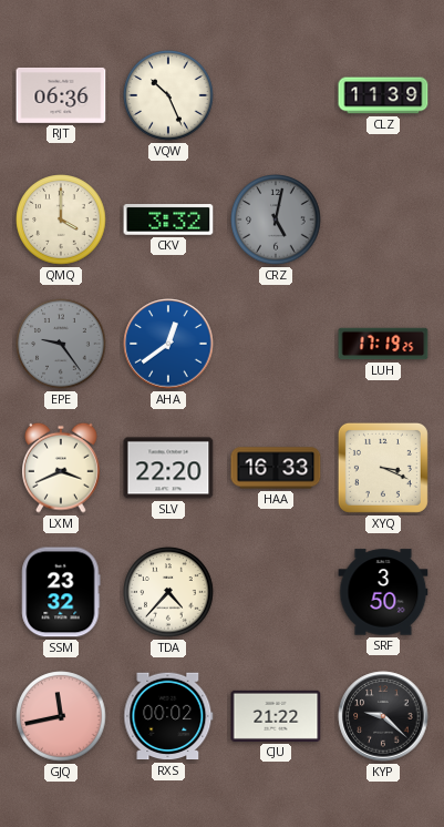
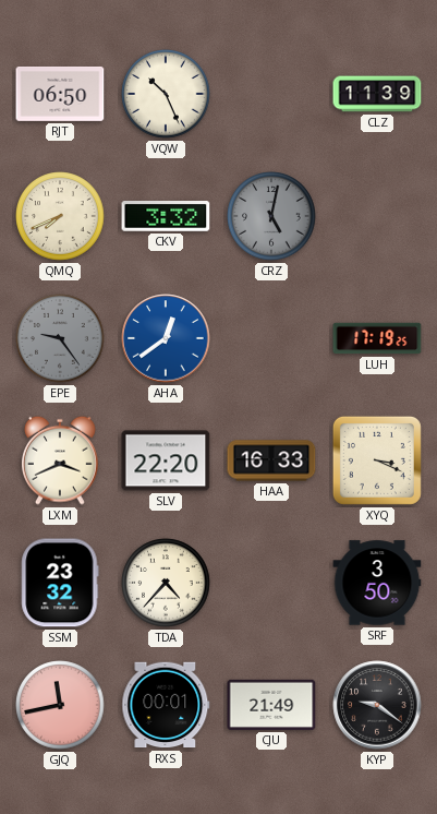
RJT: 06:36 -> 06:50
QMQ: 4:00 -> 7:41
RXS: 00:02 -> 00:01
CJU: 21:22 -> 21:49
KYP: 9:22 -> 9:21
